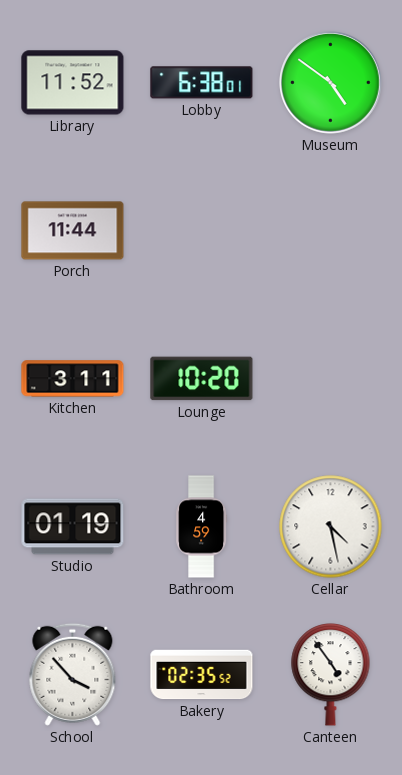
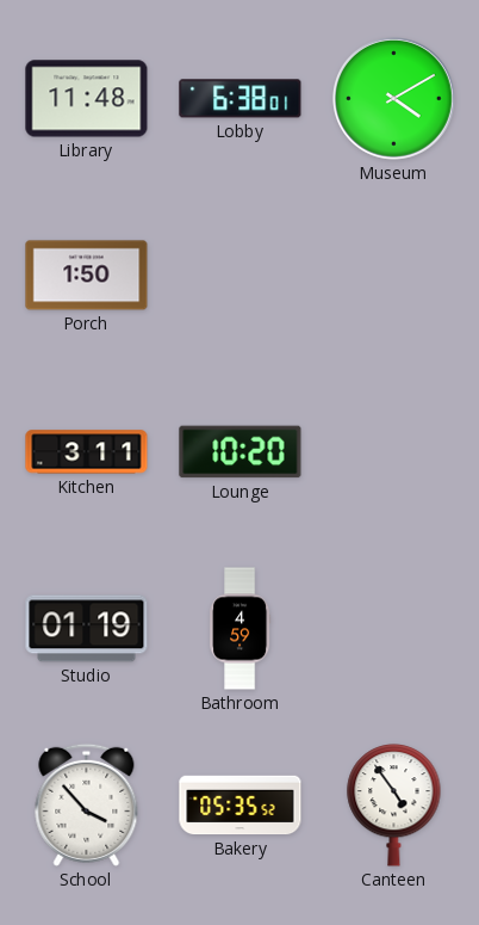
Library: 11:52 -> 11:48
Museum: 4:51 -> 4:10
Porch: 11:44 -> 1:50
Cellar: 4:28 -> none
Bakery: 02:35 -> 05:35
